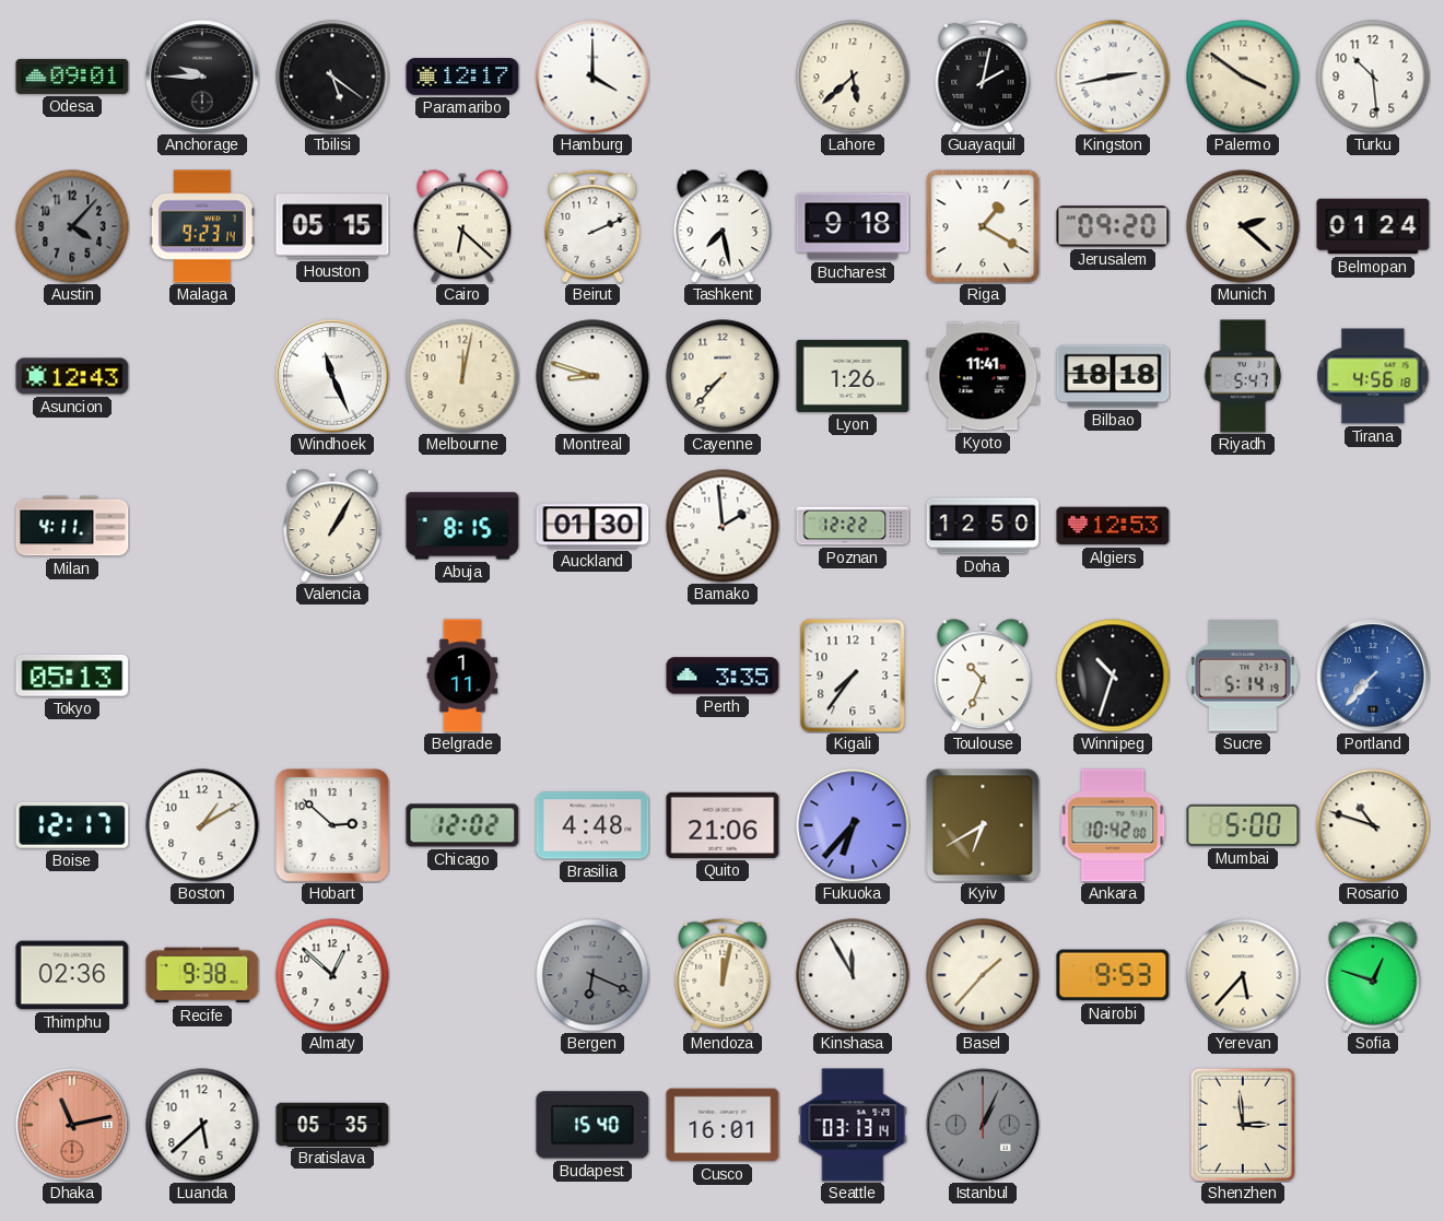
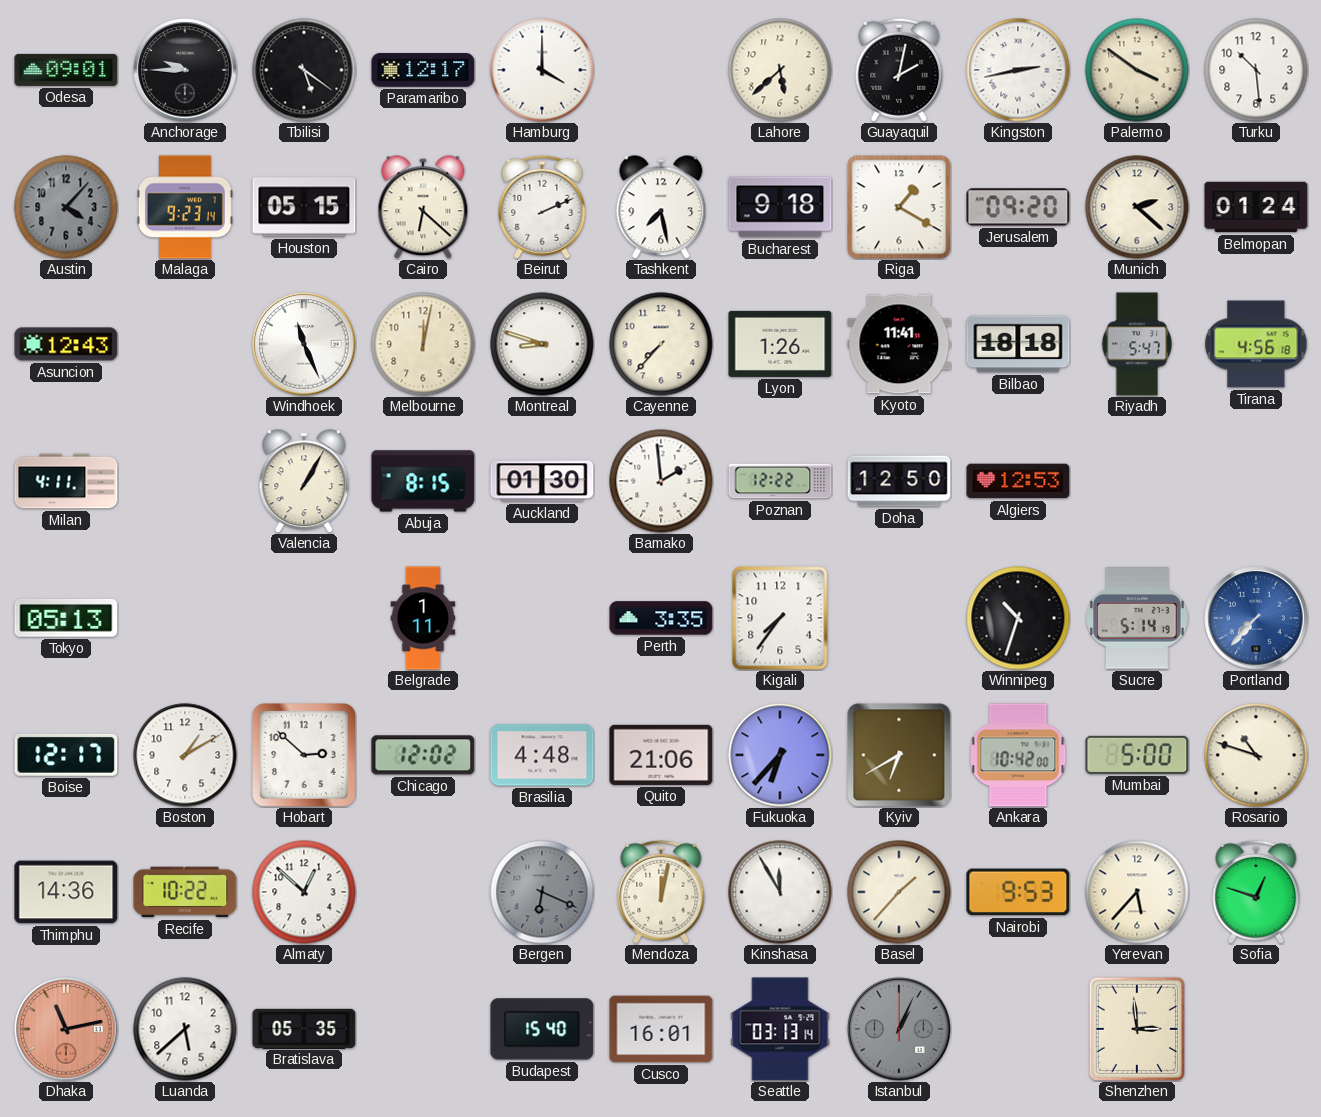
Toulouse: 10:34 -> none
Thimphu: 02:36 -> 14:36
Recife: 9:38 -> 10:22
